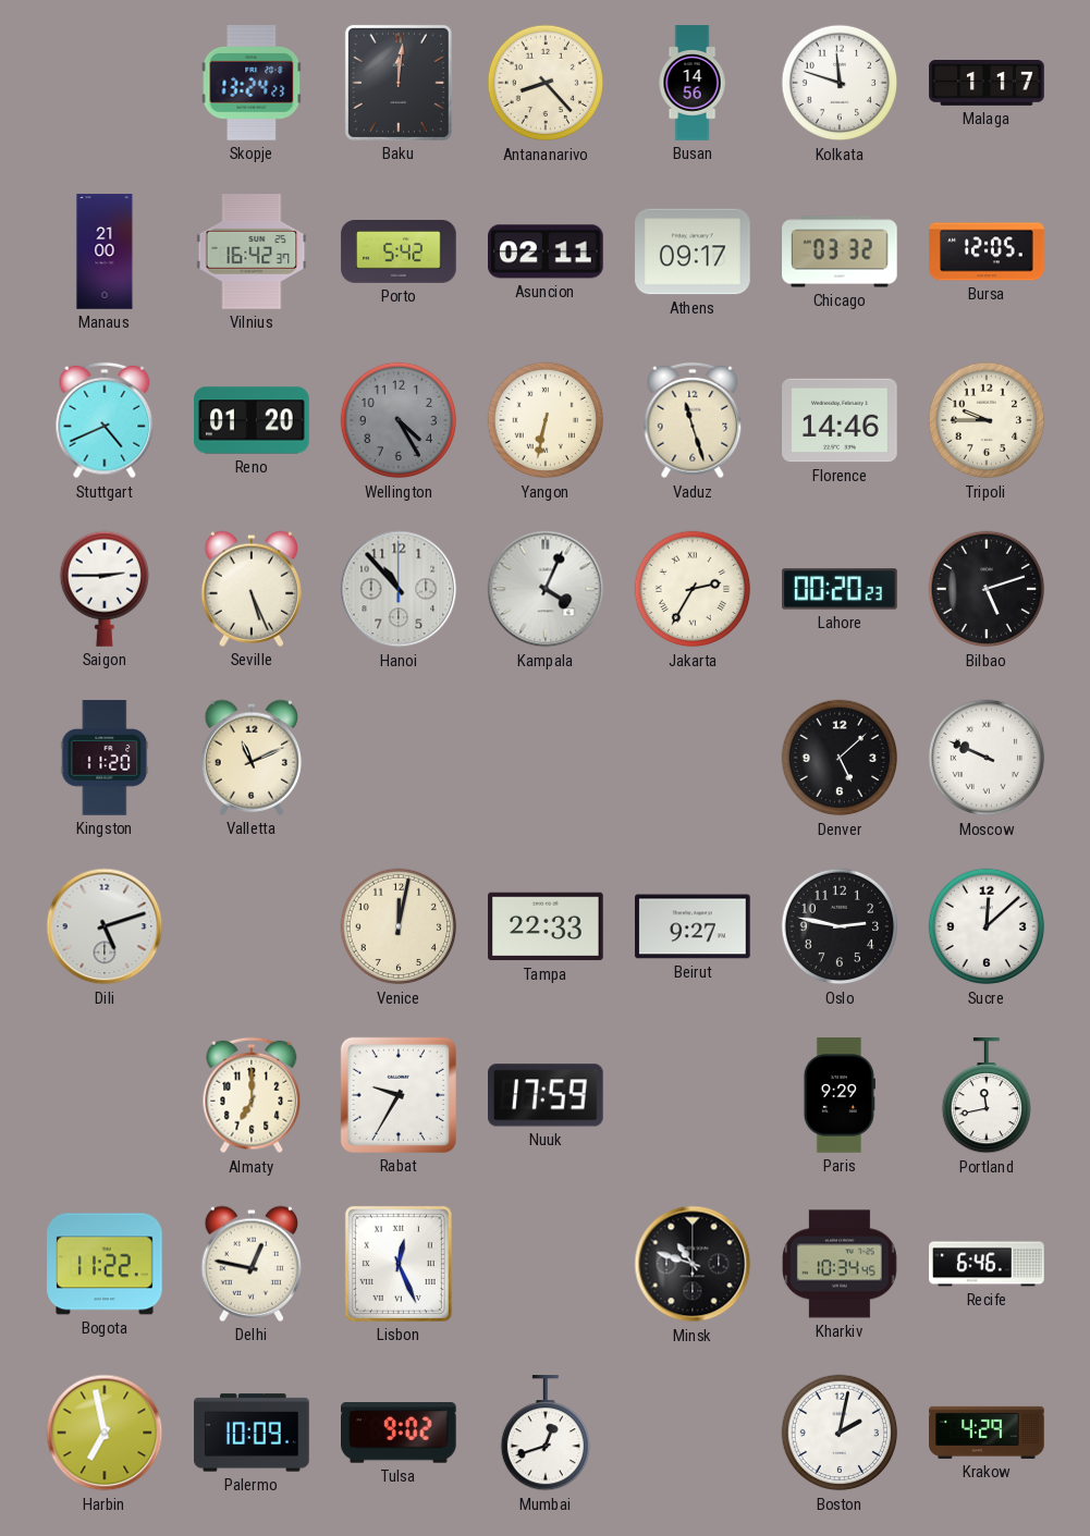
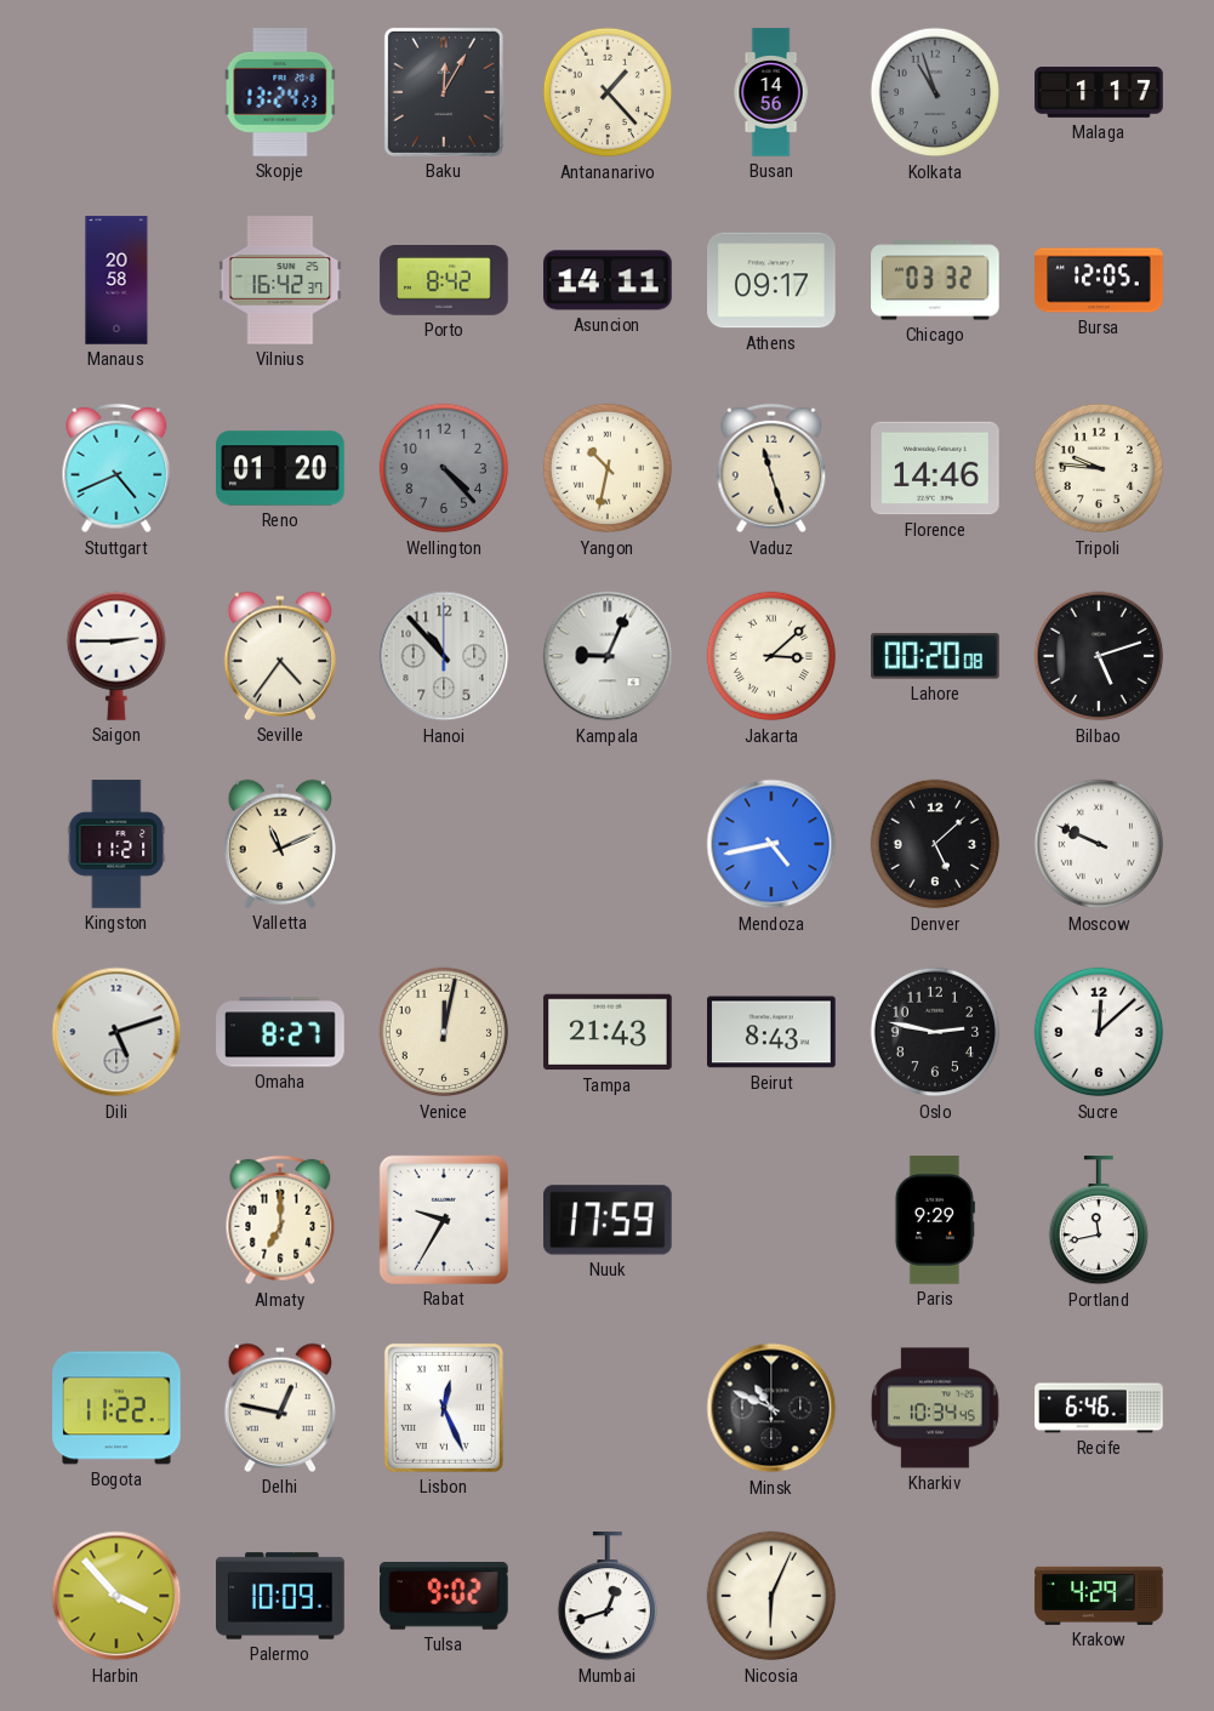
Baku: 12:01 -> 12:05
Antananarivo: 8:23 -> 1:23
Kolkata: 11:48 -> 10:57
Kolkata dial: white -> grey
Manaus: 21:00 -> 20:58
Porto: 5:42 -> 8:42
Asuncion: 02:11 -> 14:11
Wellington: 4:25 -> 4:23
Yangon: 6:32 -> 10:32
Tripoli: 9:45 -> 9:46
Seville: 5:26 -> 4:36
Kampala: 4:04 -> 9:04
Jakarta: 2:35 -> 3:08
Lahore: 00:20:23 -> 00:20:08
Kingston: 11:20 -> 11:21
Mendoza: none -> 4:43
Omaha: none -> 8:27
Tampa: 22:33 -> 21:43
Beirut: 9:27 -> 8:43
Minsk: 10:48 -> 10:49
Harbin: 6:58 -> 3:53
Nicosia: none -> 6:04
Boston: 2:02 -> none
